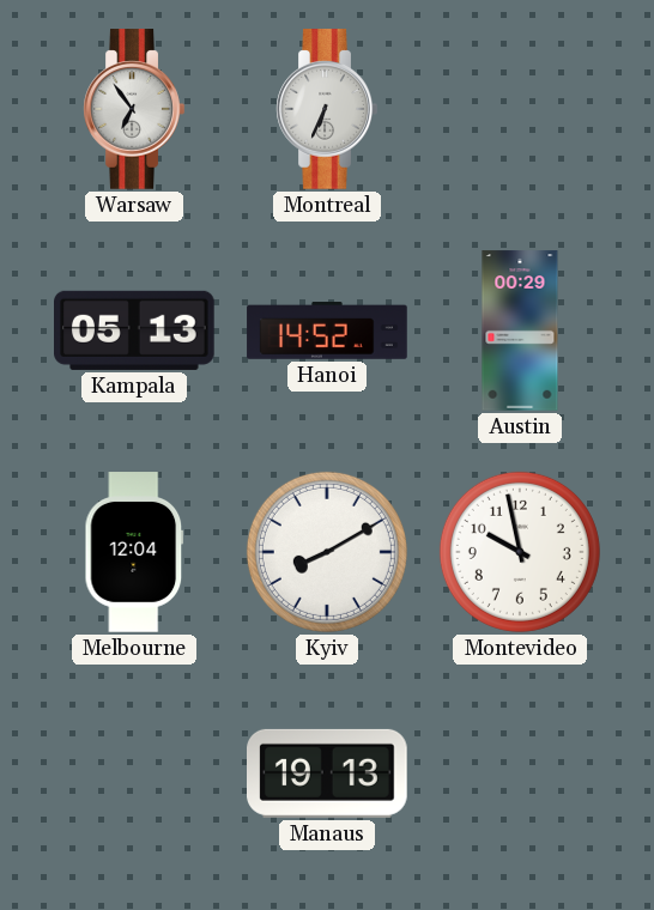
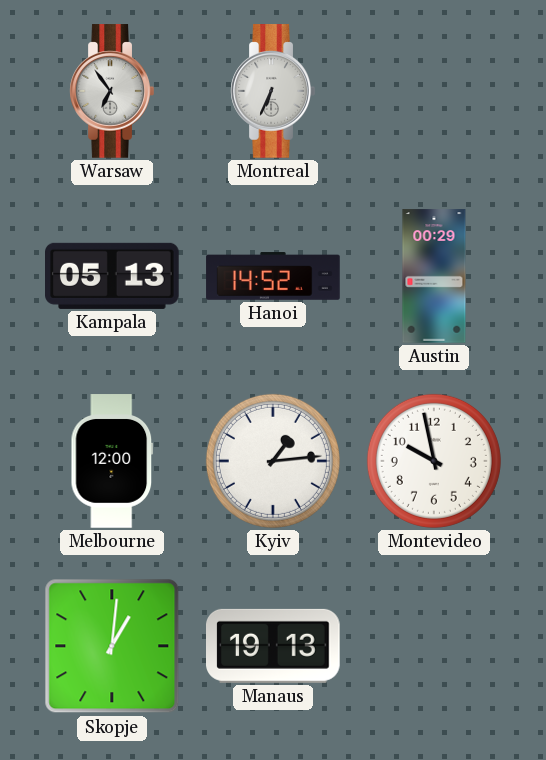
Melbourne: 12:04 -> 12:00
Kyiv: 8:10 -> 1:14
Skopje: none -> 1:01
